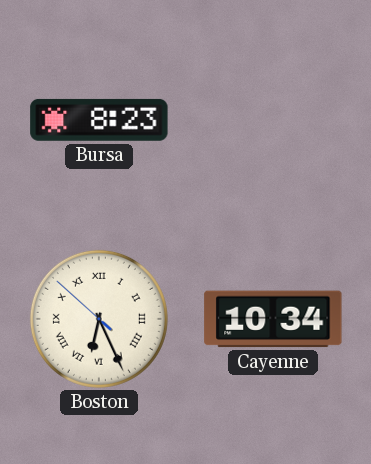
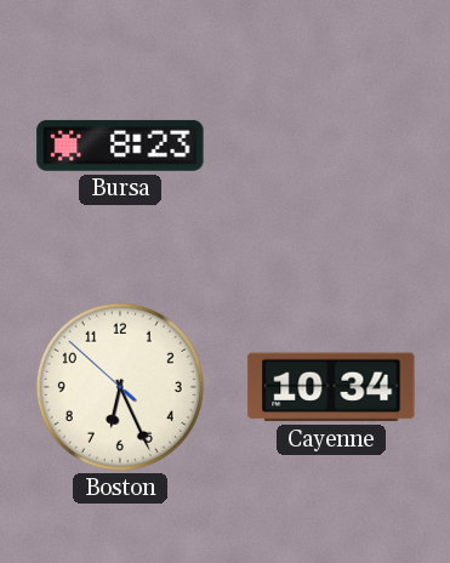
Boston numerals: Roman -> Arabic
